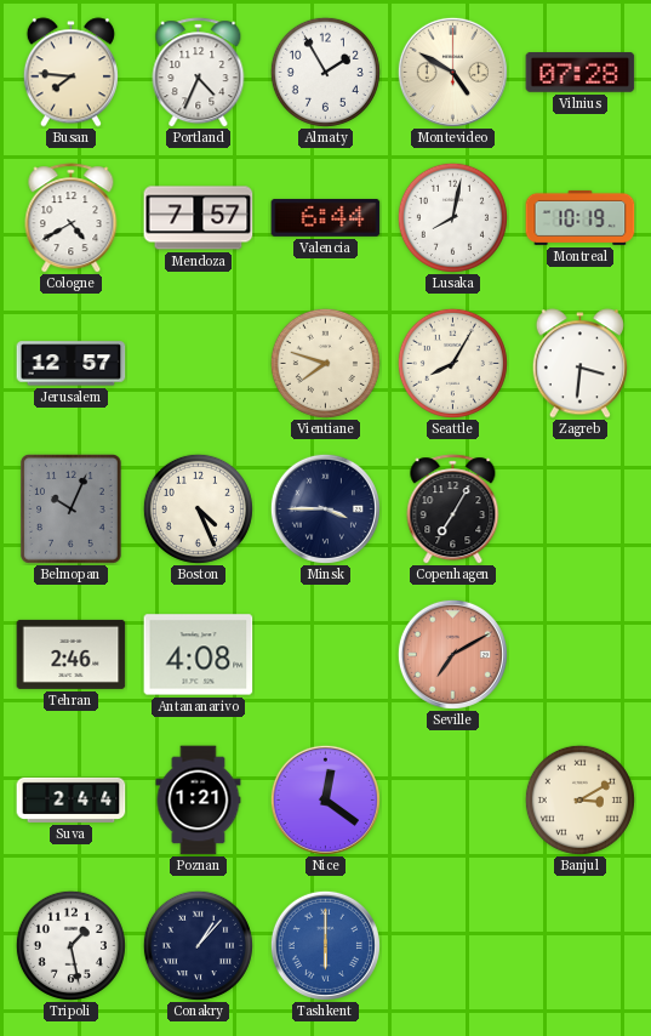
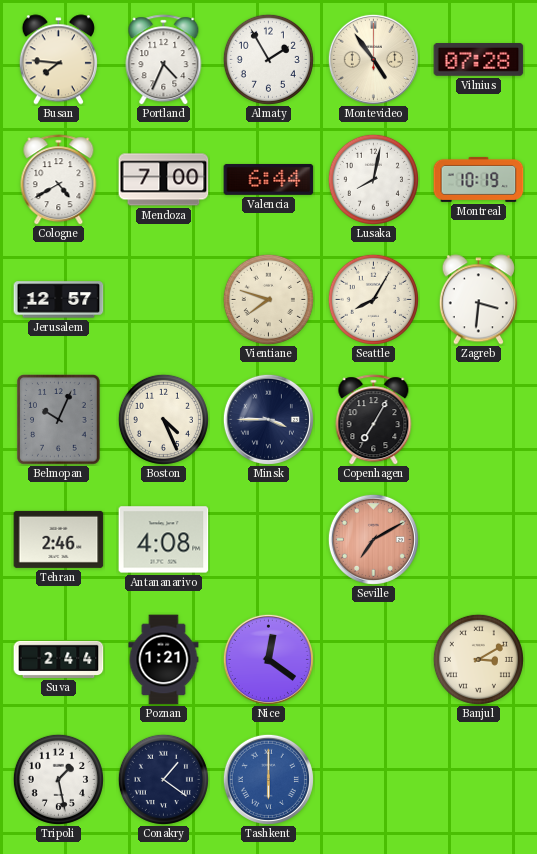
Montevideo: 4:50 -> 4:54
Mendoza: 7:57 -> 7:00
Conakry: 1:07 -> 1:21
